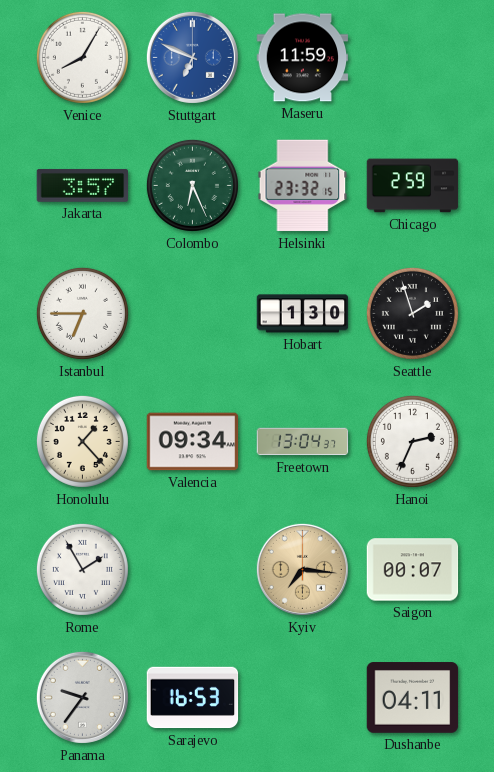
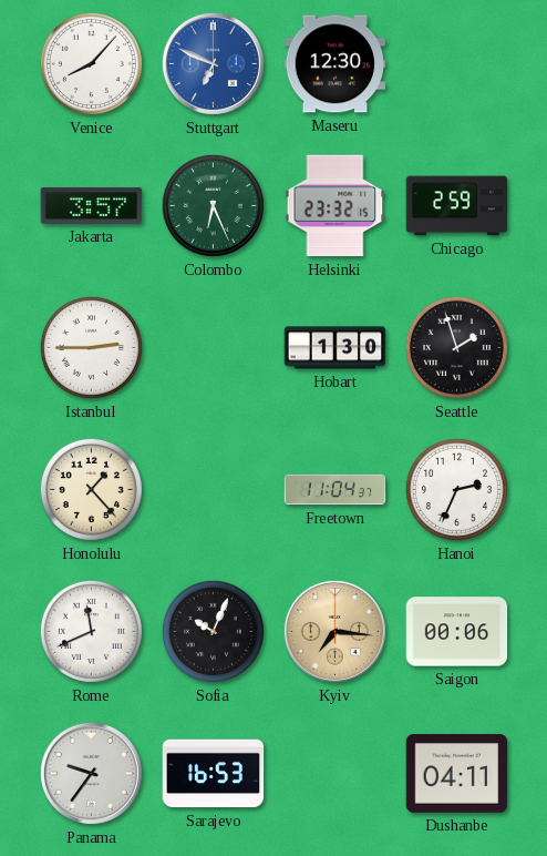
Venice: 8:05 -> 8:07
Maseru: 11:59 -> 12:30
Istanbul: 6:45 -> 2:45
Valencia: 09:34 -> none
Freetown: 13:04 -> 11:04
Rome: 1:55 -> 11:41
Sofia: none -> 10:04
Saigon: 00:07 -> 00:06
